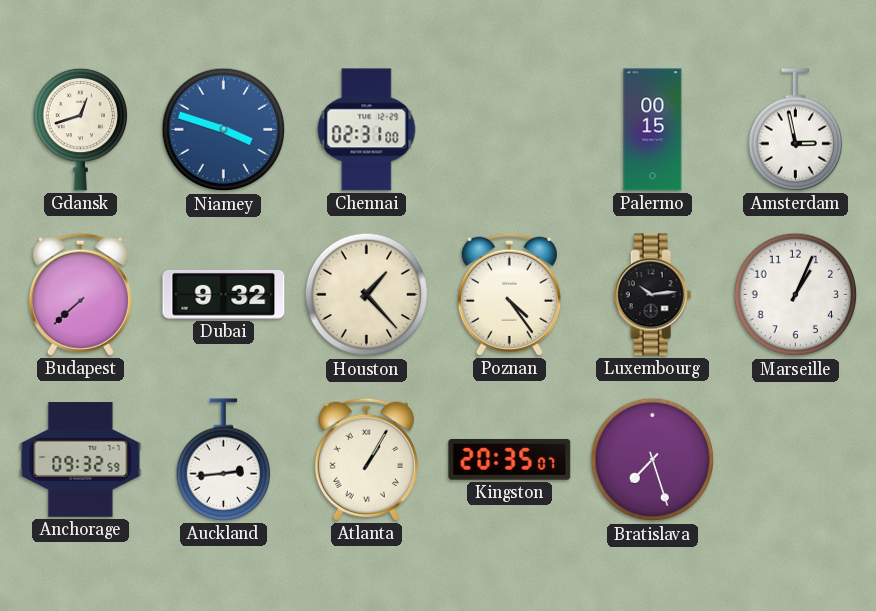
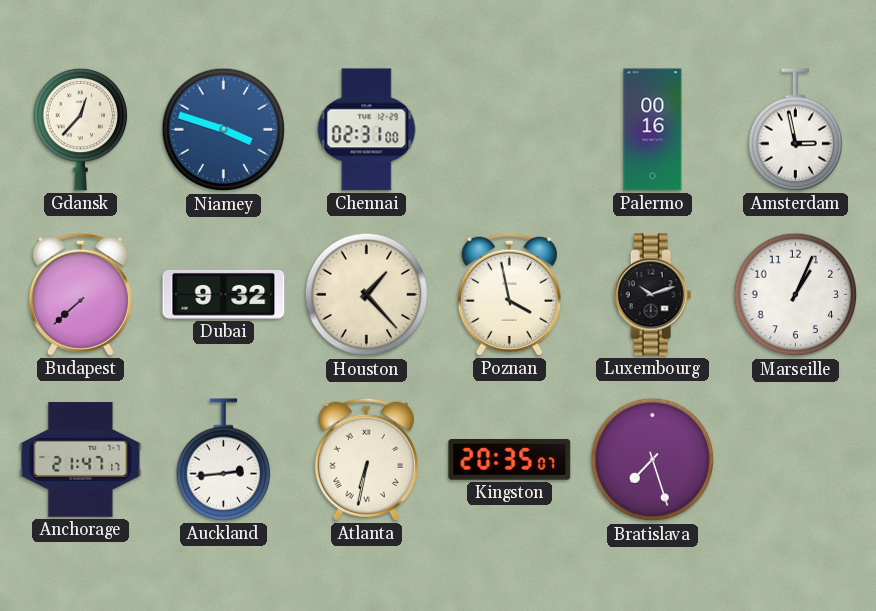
Gdansk: 12:42 -> 12:37
Palermo: 00:15 -> 00:16
Poznan: 4:24 -> 3:58
Luxembourg: 10:14 -> 10:12
Anchorage: 09:32 -> 21:47
Atlanta: 1:05 -> 6:32
